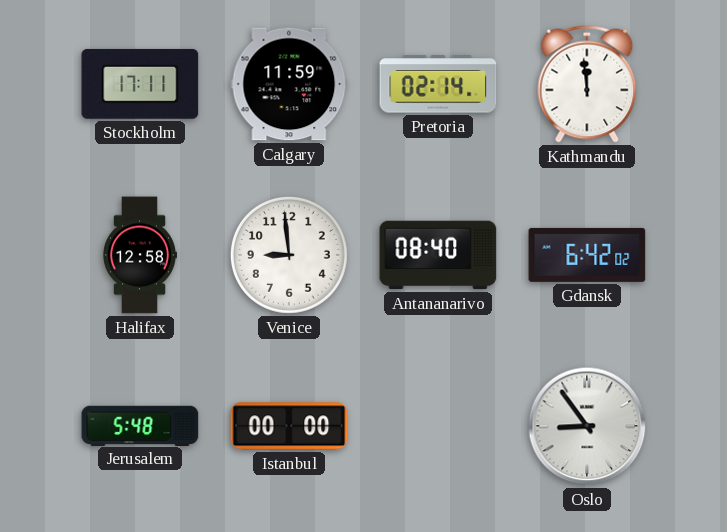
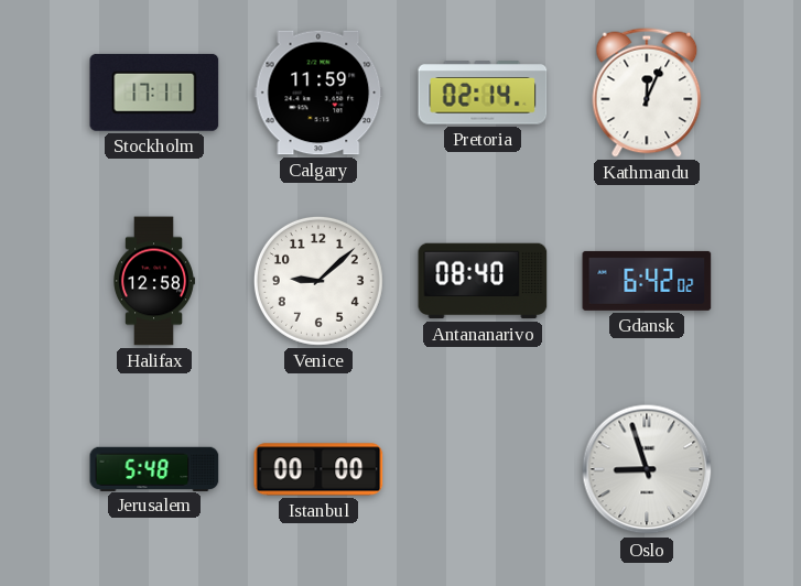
Kathmandu: 11:59 -> 12:04
Venice: 8:59 -> 9:08
Oslo: 8:54 -> 8:57
